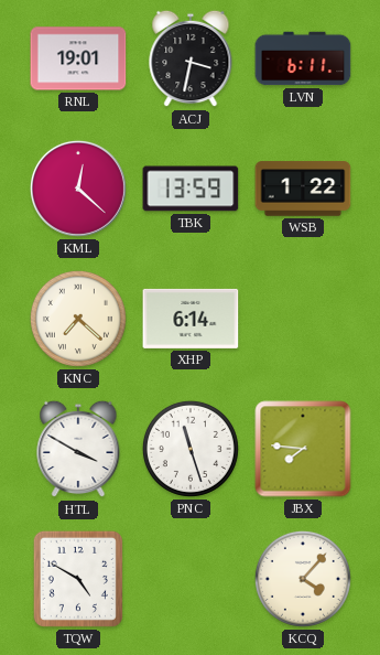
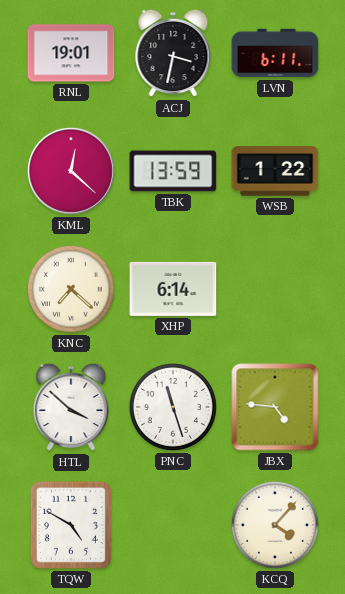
HTL: 3:50 -> 3:52
JBX: 7:46 -> 4:46
